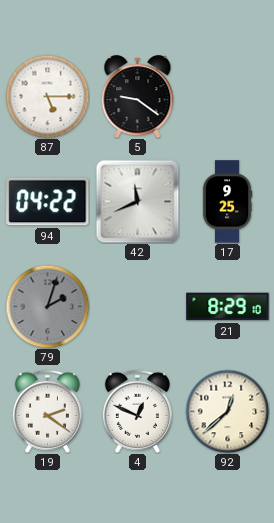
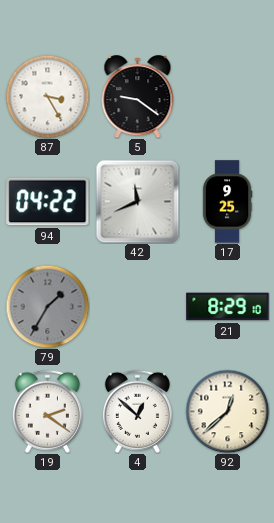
87: 5:15 -> 3:25
79: 2:03 -> 1:35
4: 12:49 -> 12:52
